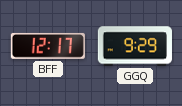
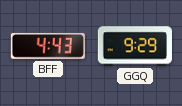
BFF: 12:17 -> 4:43
